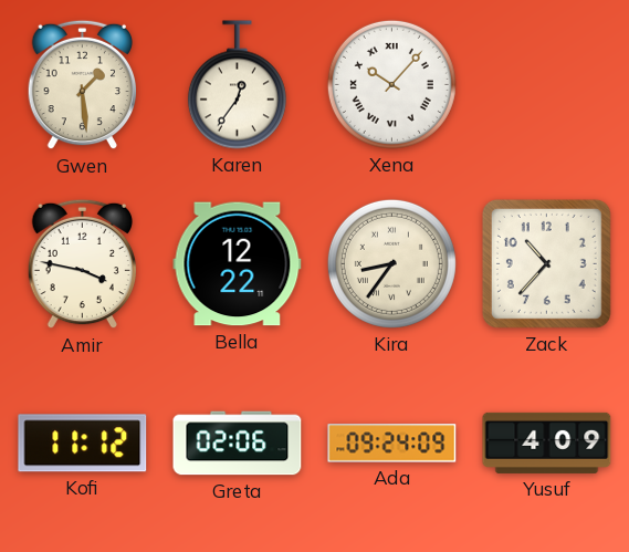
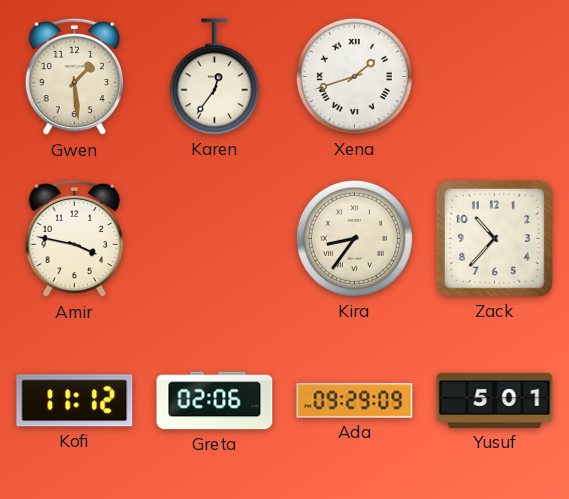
Xena: 10:07 -> 1:42
Bella: 12:22 -> none
Ada: 09:24 -> 09:29
Yusuf: 4:09 -> 5:01
